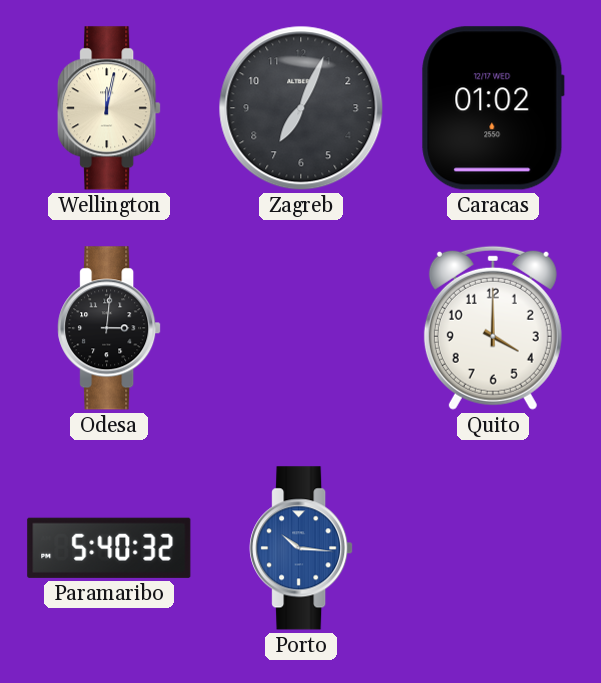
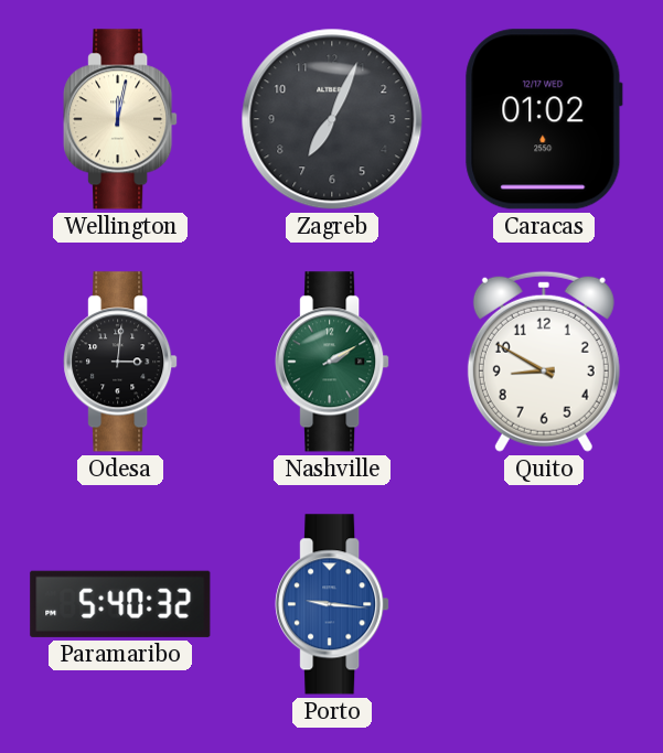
Nashville: none -> 2:10
Quito: 4:00 -> 8:50
Porto: 10:16 -> 9:16
